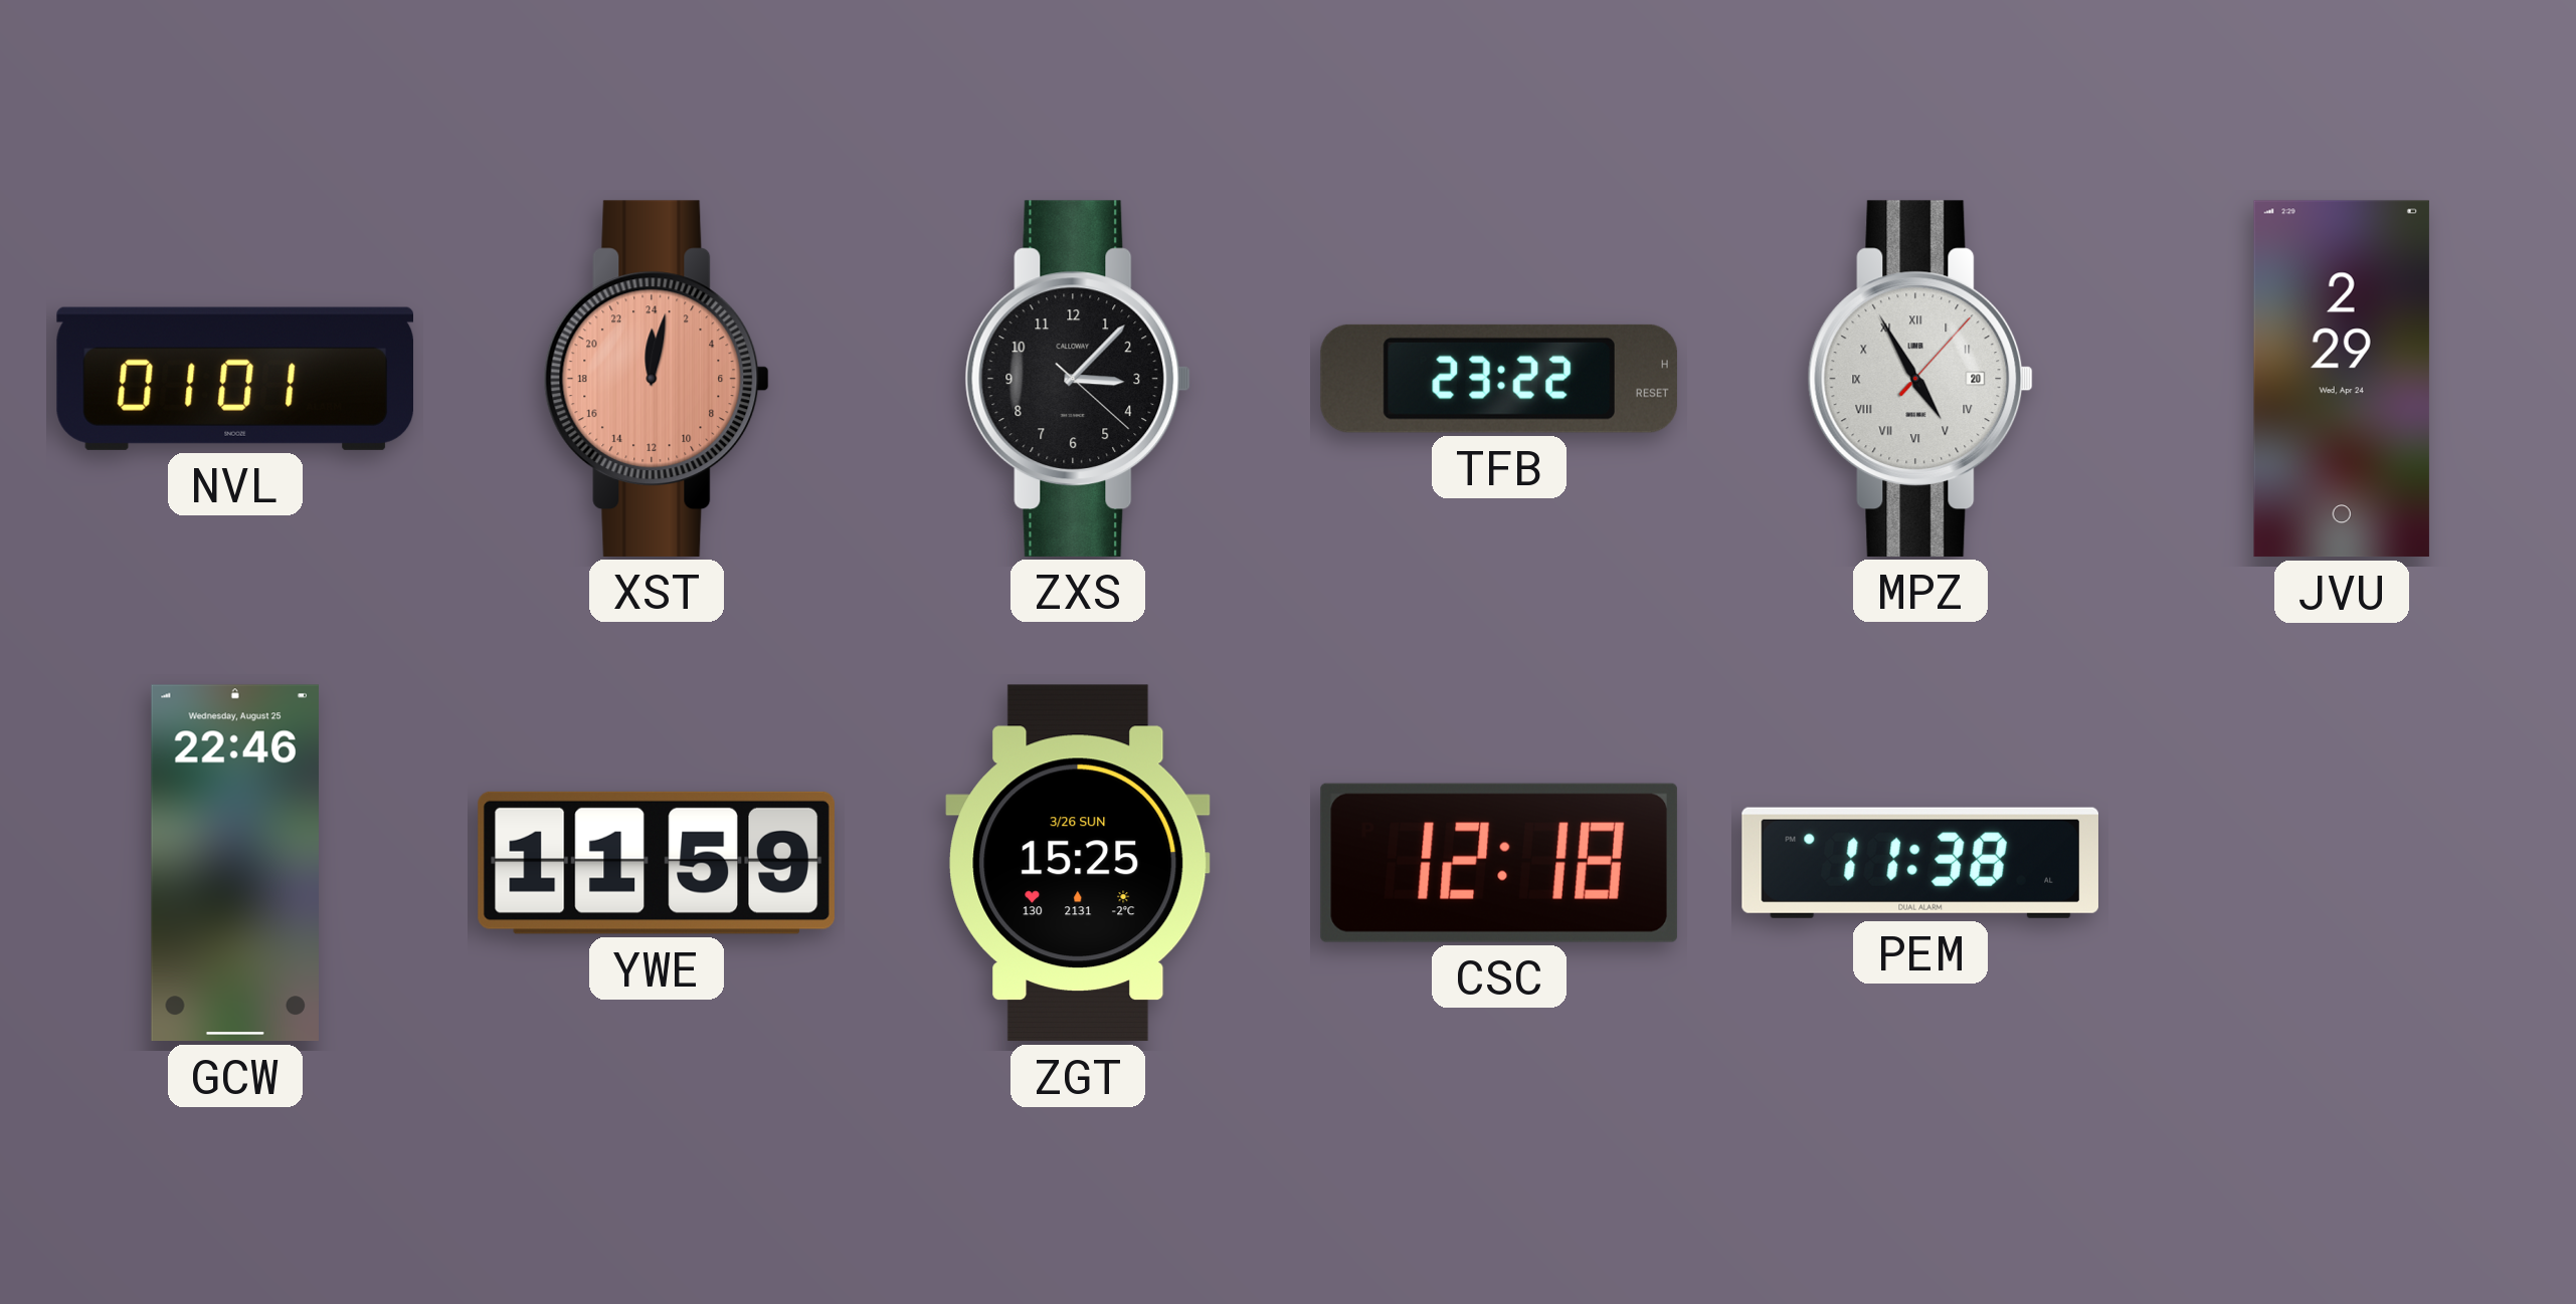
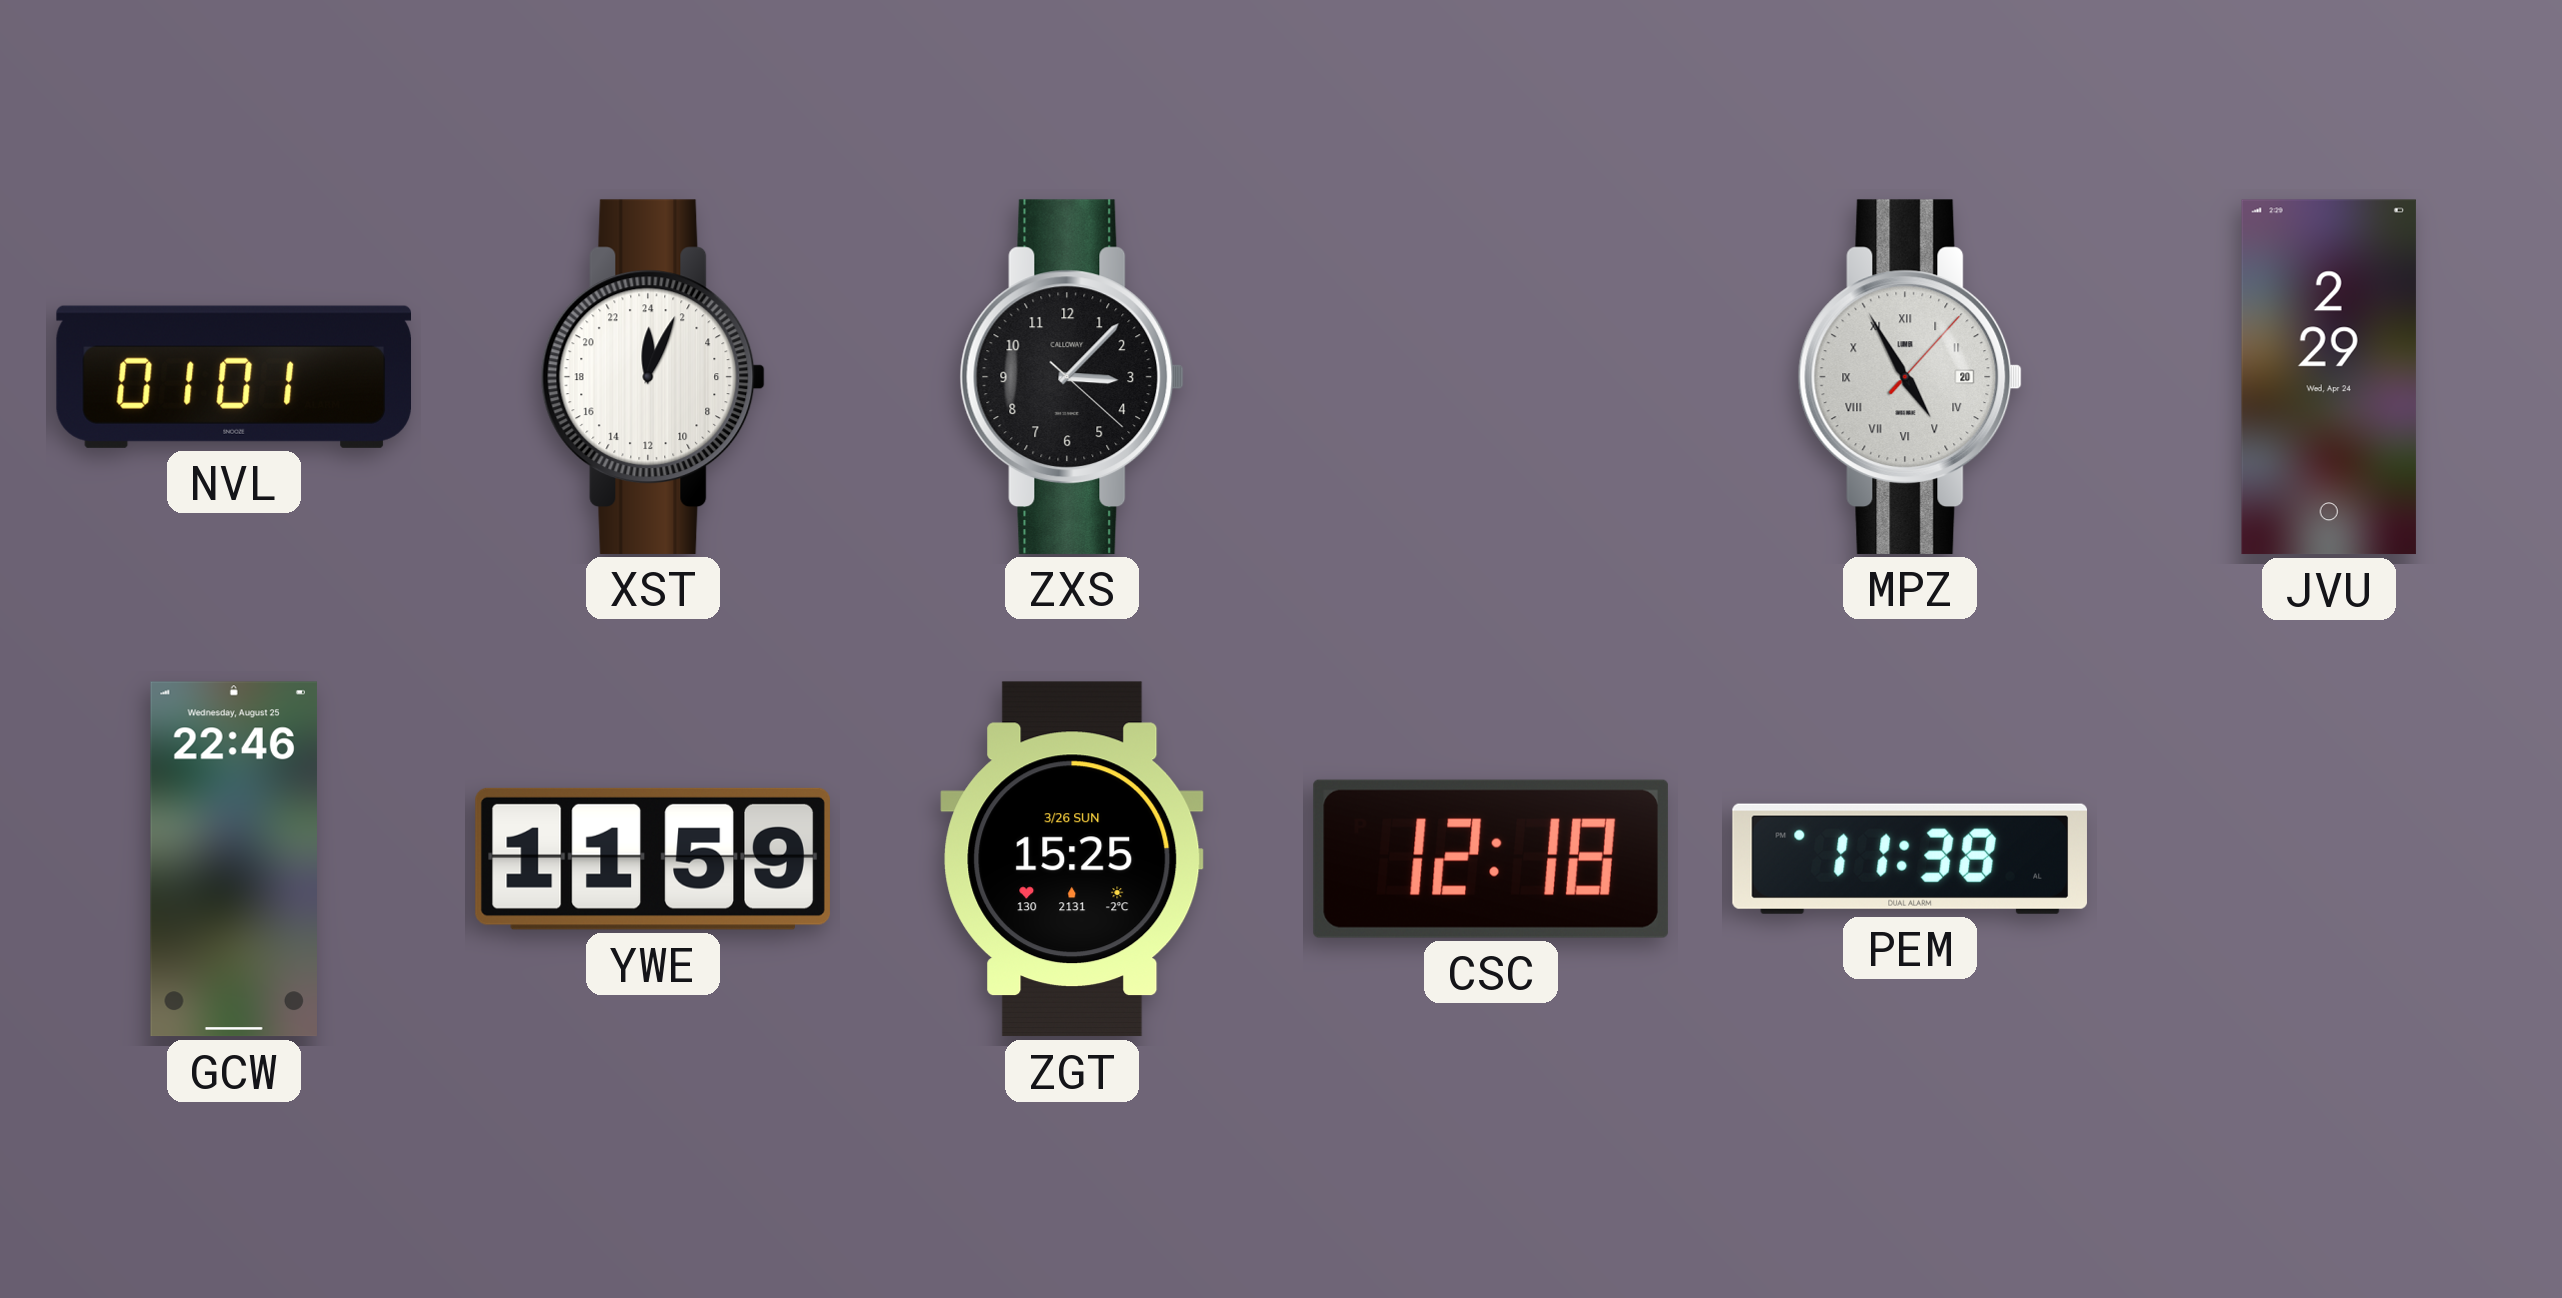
XST: 0:02 -> 0:04
XST dial: salmon -> white
TFB: 23:22 -> none
